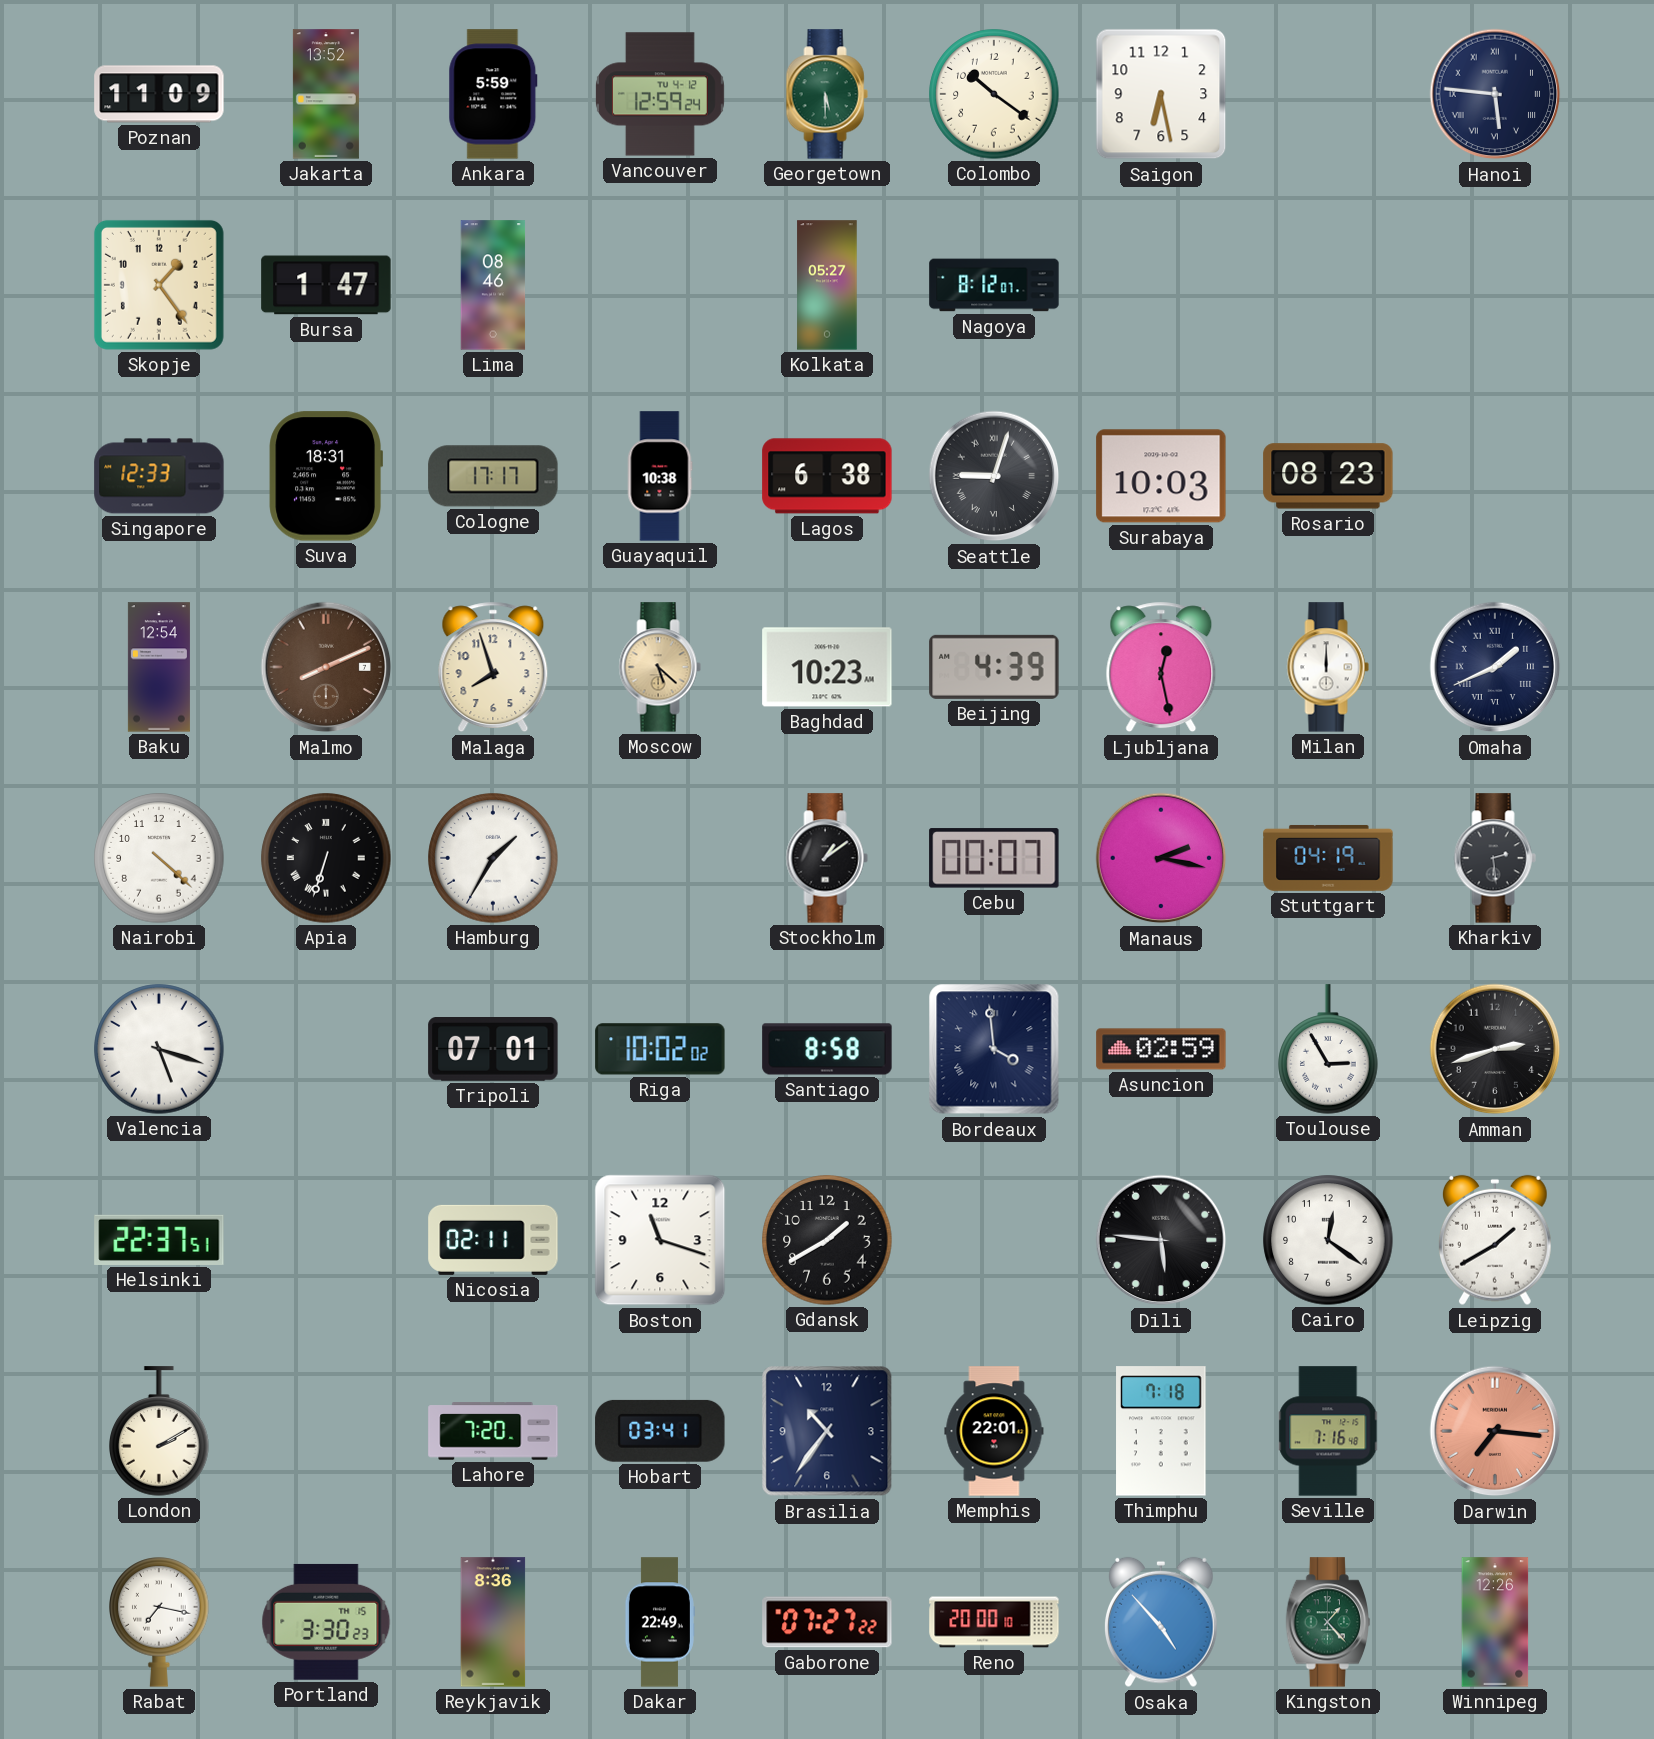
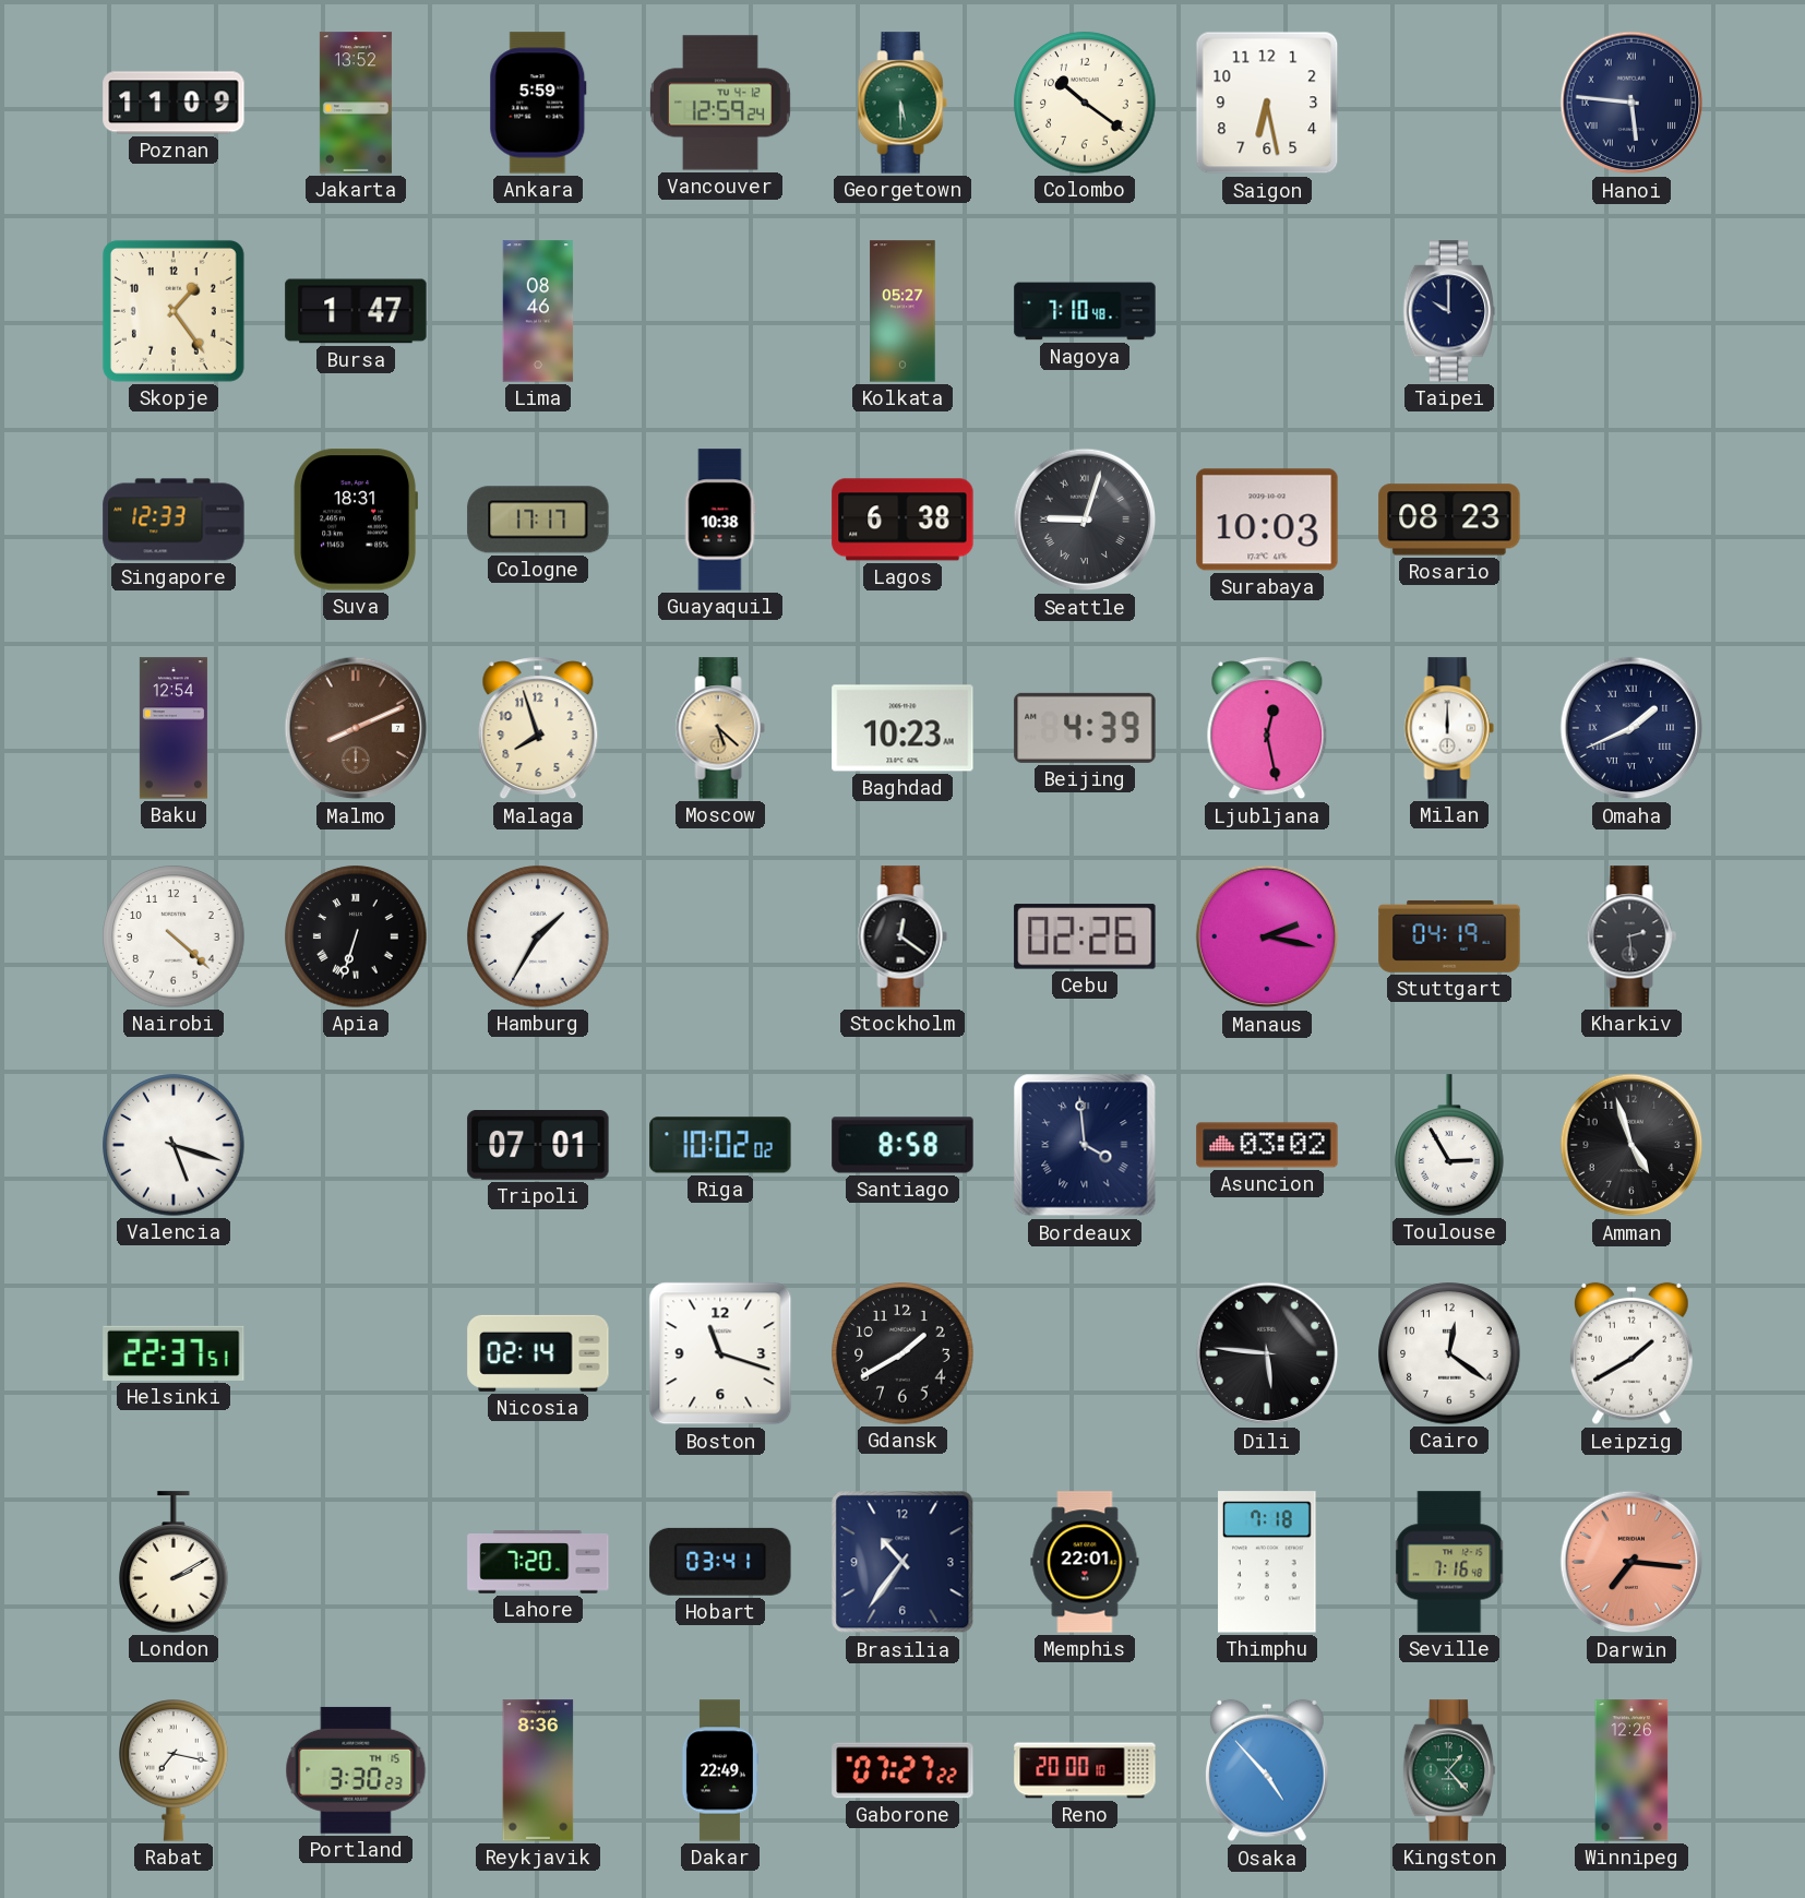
Nagoya: 8:12 -> 7:10
Taipei: none -> 10:00
Stockholm: 1:09 -> 12:21
Cebu: 00:07 -> 02:26
Asuncion: 02:59 -> 03:02
Amman: 2:42 -> 4:57
Nicosia: 02:11 -> 02:14
